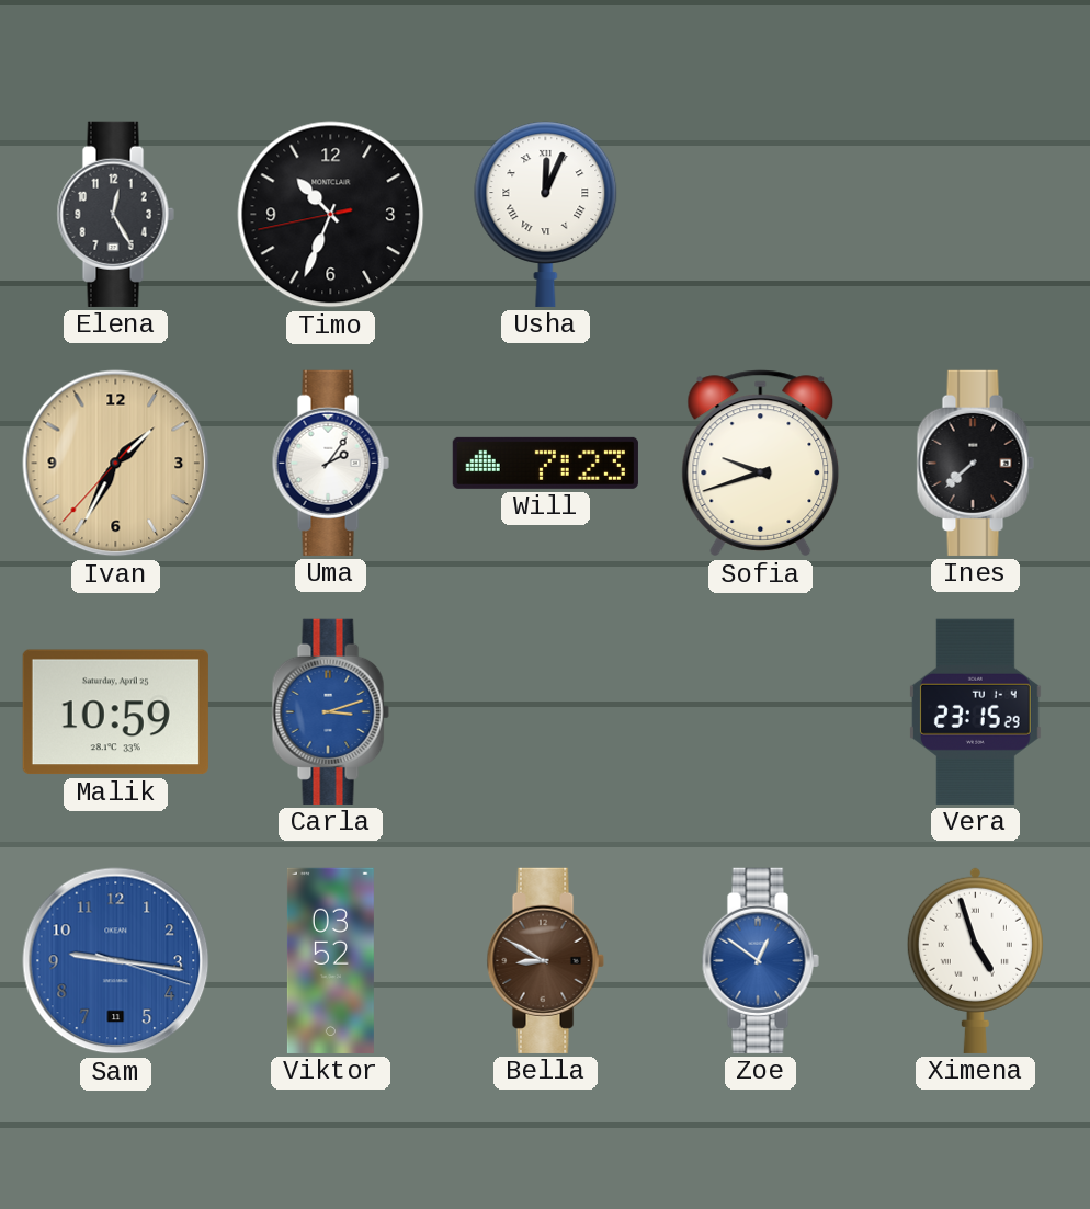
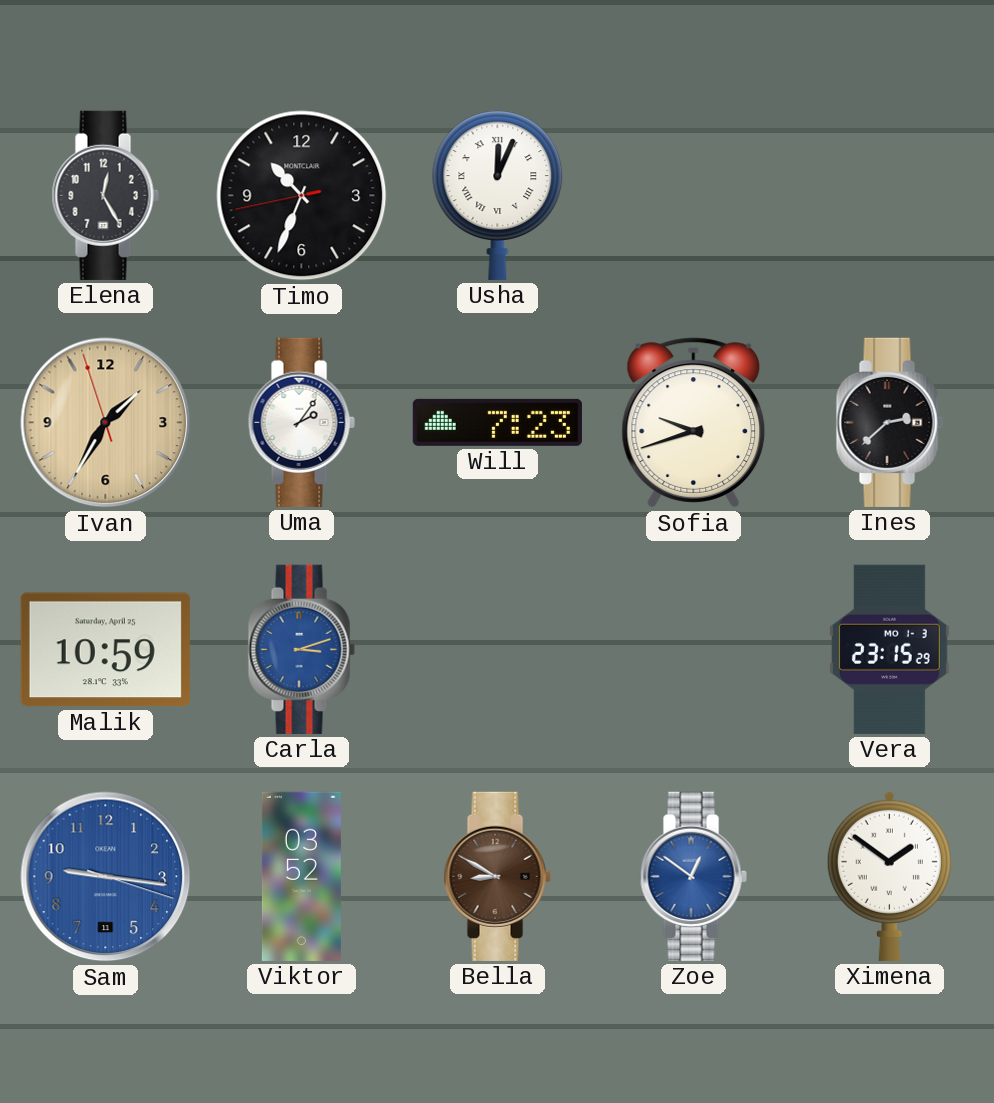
Ivan: 1:34:37 -> 1:34:57
Ines: 7:38 -> 2:38
Vera date: TU 1-4 -> MO 1-3
Ximena: 4:57 -> 1:51
